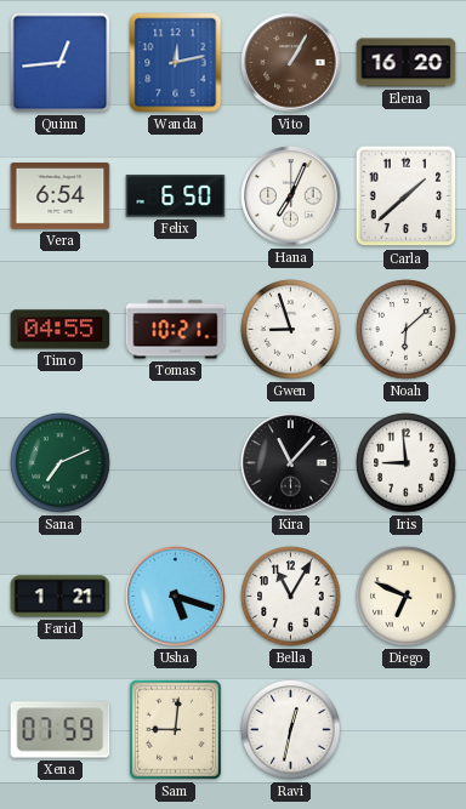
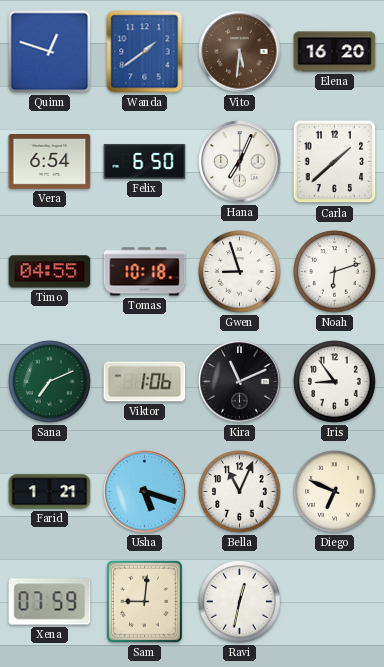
Quinn: 12:44 -> 12:48
Wanda: 12:13 -> 1:39
Vito: 1:05 -> 5:31
Tomas: 10:21 -> 10:18
Noah: 6:08 -> 6:12
Viktor: none -> 1:06
Kira: 11:07 -> 11:11
Iris: 8:59 -> 8:54
Bella: 11:05 -> 11:04
